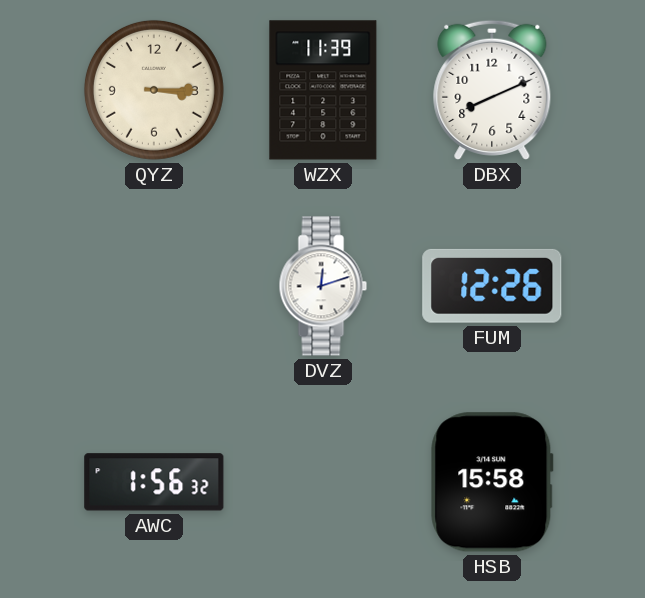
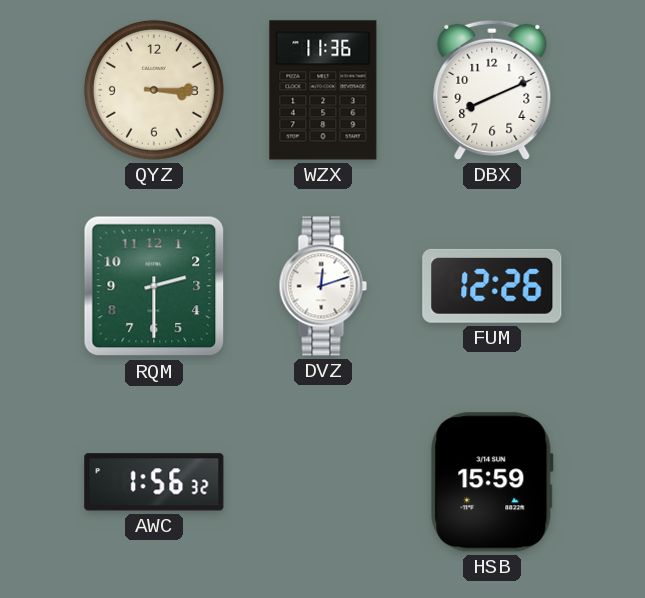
WZX: 11:39 -> 11:36
RQM: none -> 2:30
HSB: 15:58 -> 15:59
